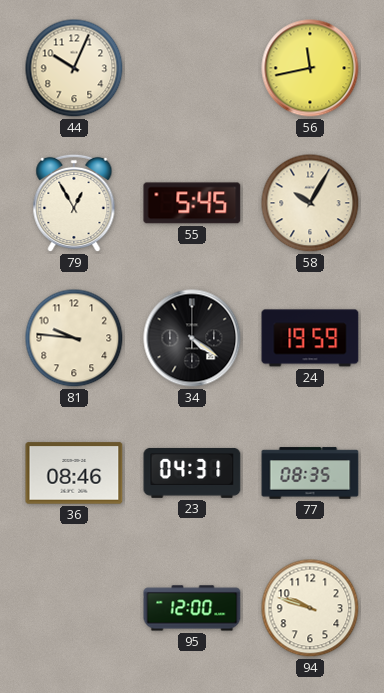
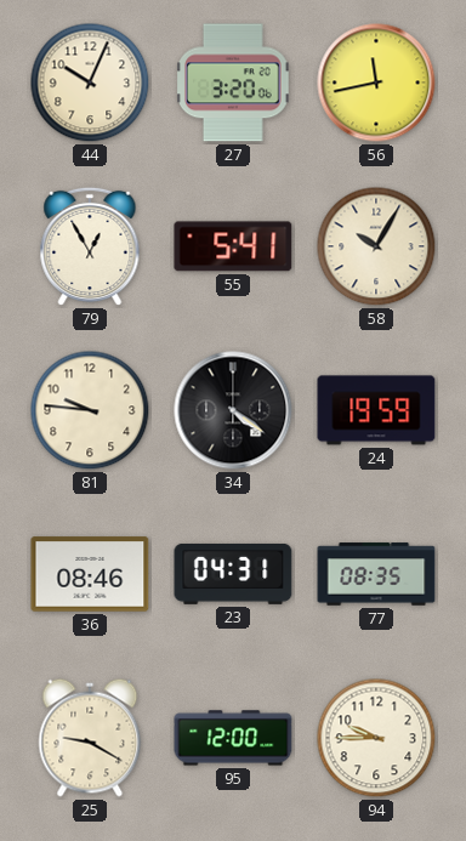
27: none -> 3:20
55: 5:45 -> 5:41
25: none -> 9:20
94: 9:48 -> 9:45
